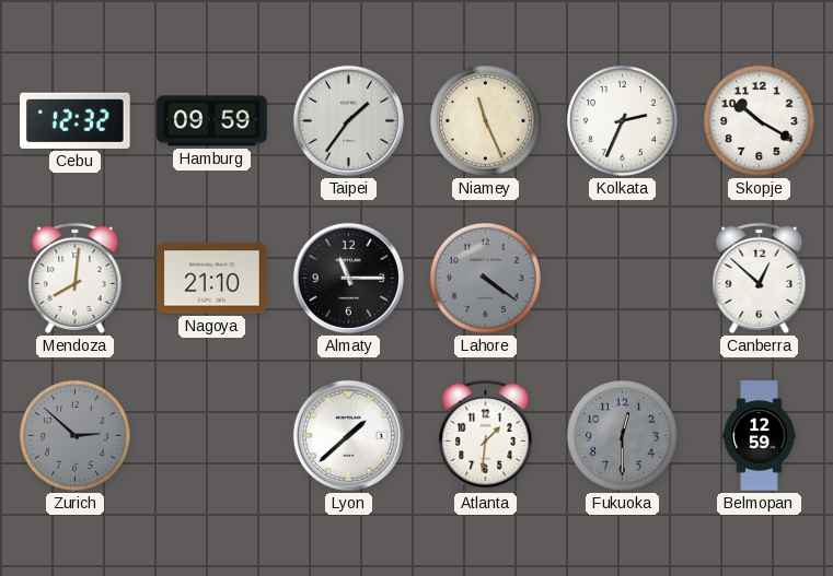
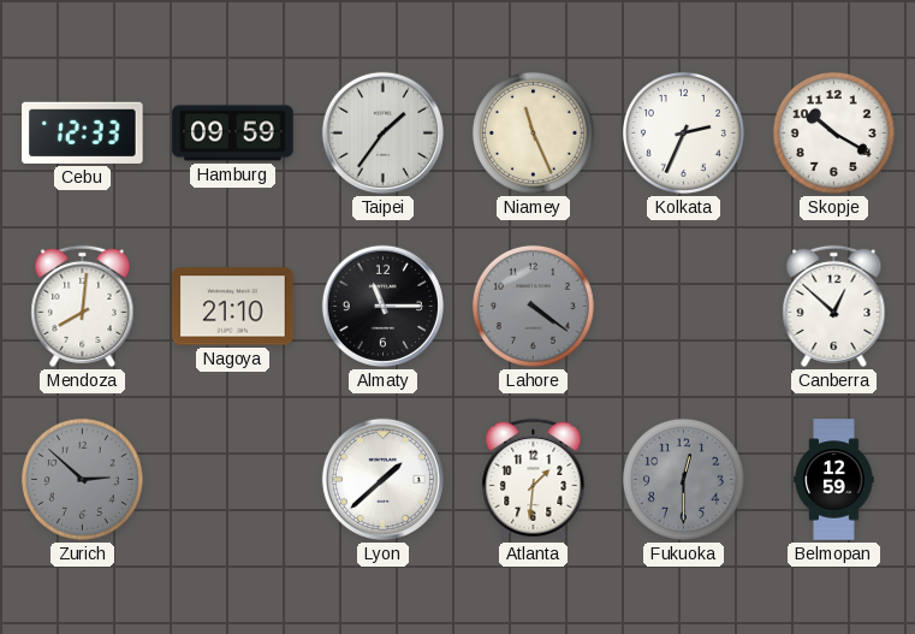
Cebu: 12:32 -> 12:33
